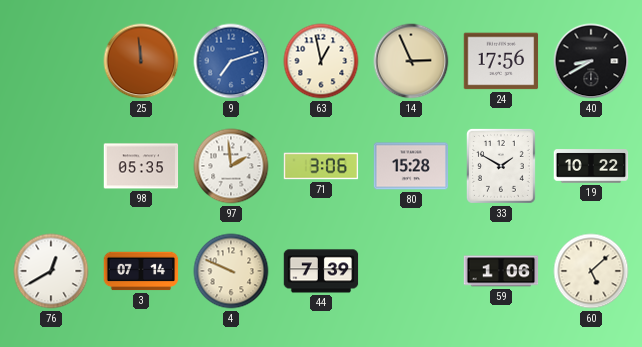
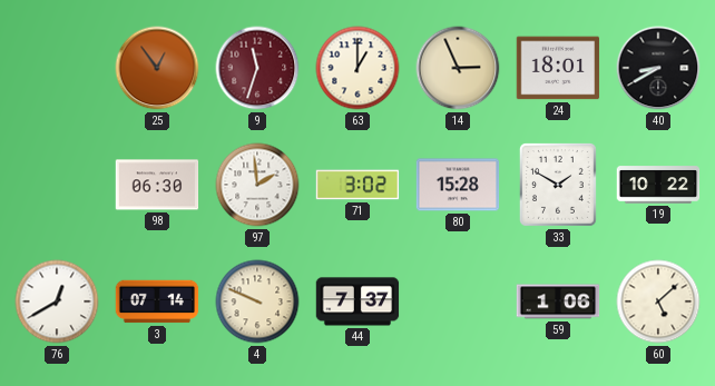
25: 11:59 -> 12:54
9: 7:12 -> 11:33
9 dial: blue -> burgundy
63: 12:58 -> 1:00
24: 17:56 -> 18:01
98: 05:35 -> 06:30
71: 3:06 -> 3:02
44: 7:39 -> 7:37
